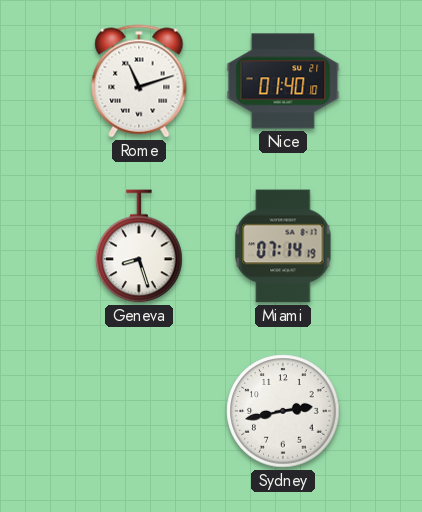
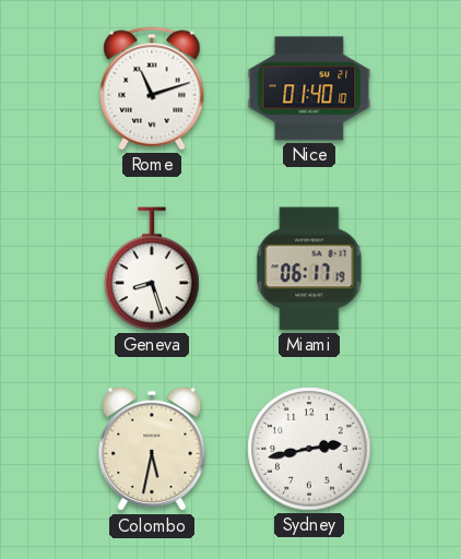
Miami: 07:14 -> 06:17
Colombo: none -> 5:32
